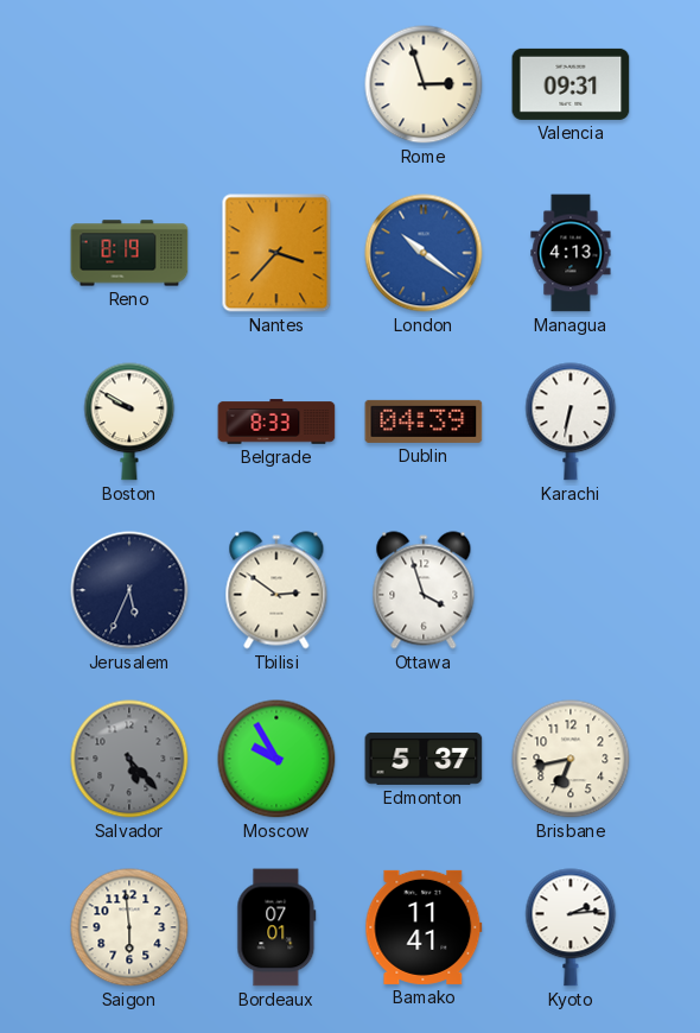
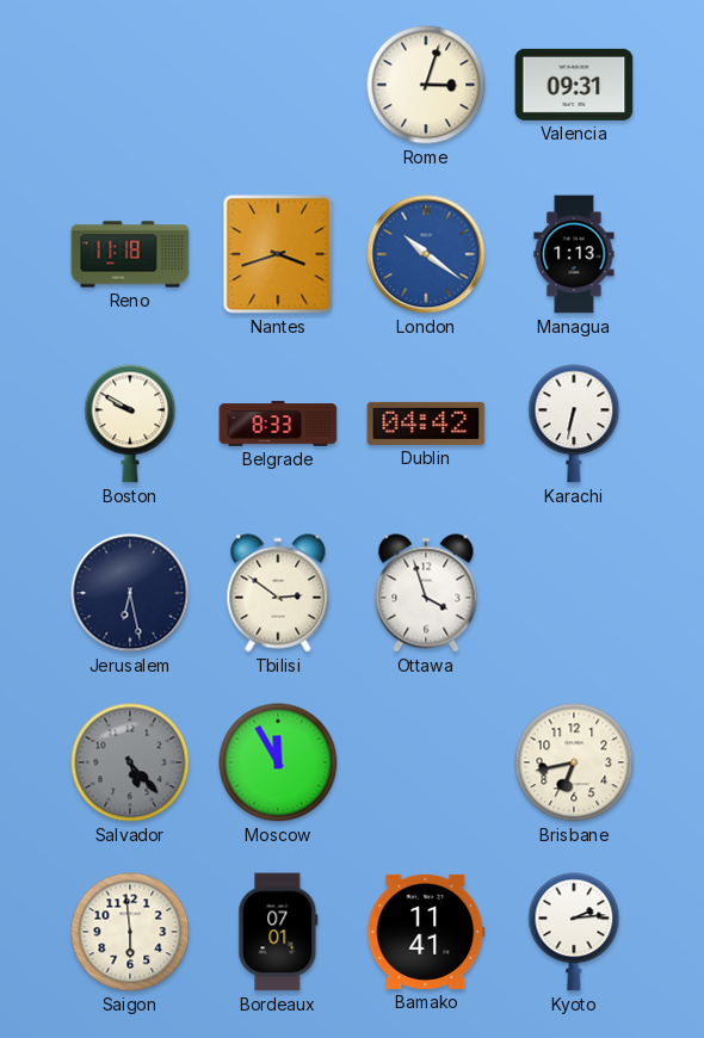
Rome: 2:57 -> 3:03
Reno: 8:19 -> 11:18
Nantes: 3:37 -> 3:42
Managua: 4:13 -> 1:13
Dublin: 04:39 -> 04:42
Jerusalem: 5:34 -> 6:28
Moscow: 9:55 -> 11:55
Edmonton: 5:37 -> none
